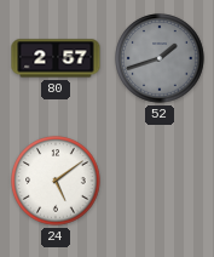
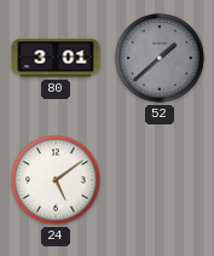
80: 2:57 -> 3:01
52: 1:42 -> 1:38
